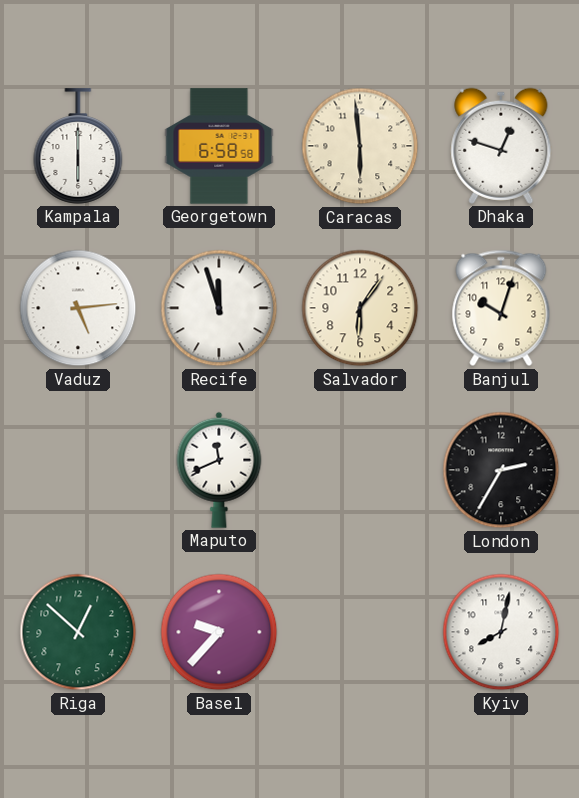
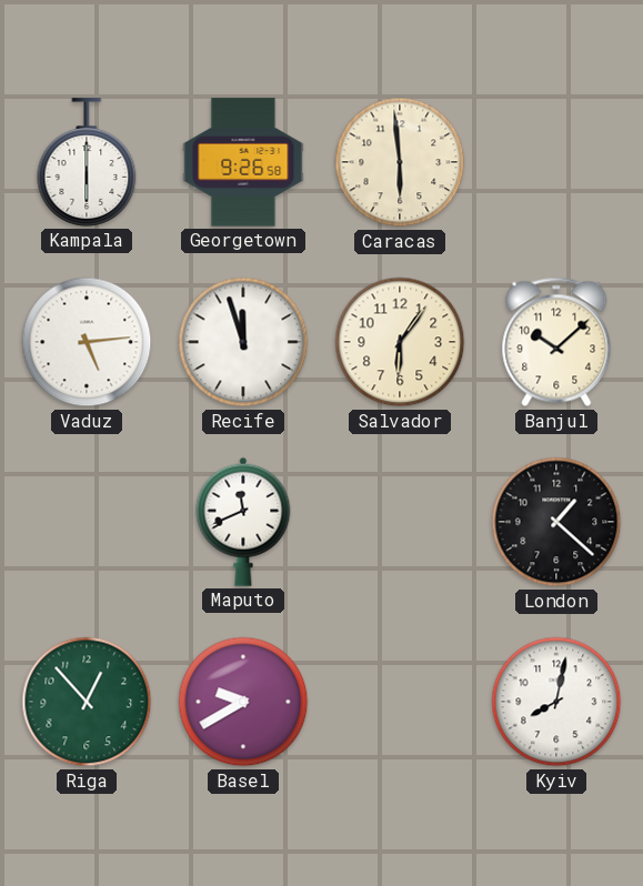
Georgetown: 6:58 -> 9:26
Dhaka: 12:48 -> none
Banjul: 10:03 -> 10:08
London: 2:35 -> 1:22
Riga: 12:52 -> 12:53
Basel: 9:37 -> 9:40
